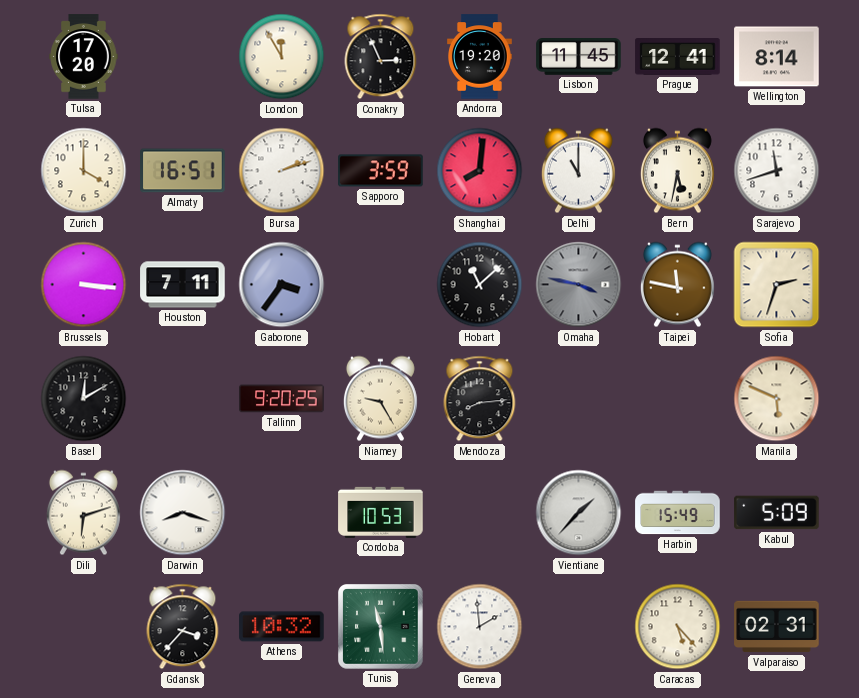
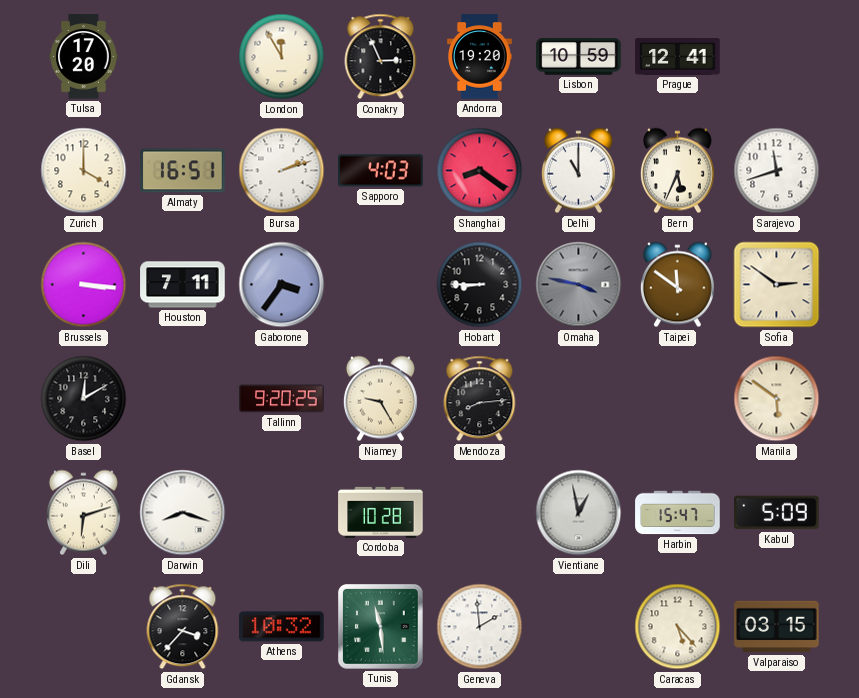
Lisbon: 11:45 -> 10:59
Wellington: 8:14 -> none
Sapporo: 3:59 -> 4:03
Shanghai: 8:01 -> 8:21
Bern: 5:32 -> 5:34
Hobart: 11:08 -> 8:45
Taipei: 11:47 -> 11:51
Sofia: 2:33 -> 2:51
Manila: 5:49 -> 5:51
Cordoba: 10:53 -> 10:28
Vientiane: 1:37 -> 12:58
Harbin: 15:49 -> 15:47
Valparaiso: 02:31 -> 03:15
